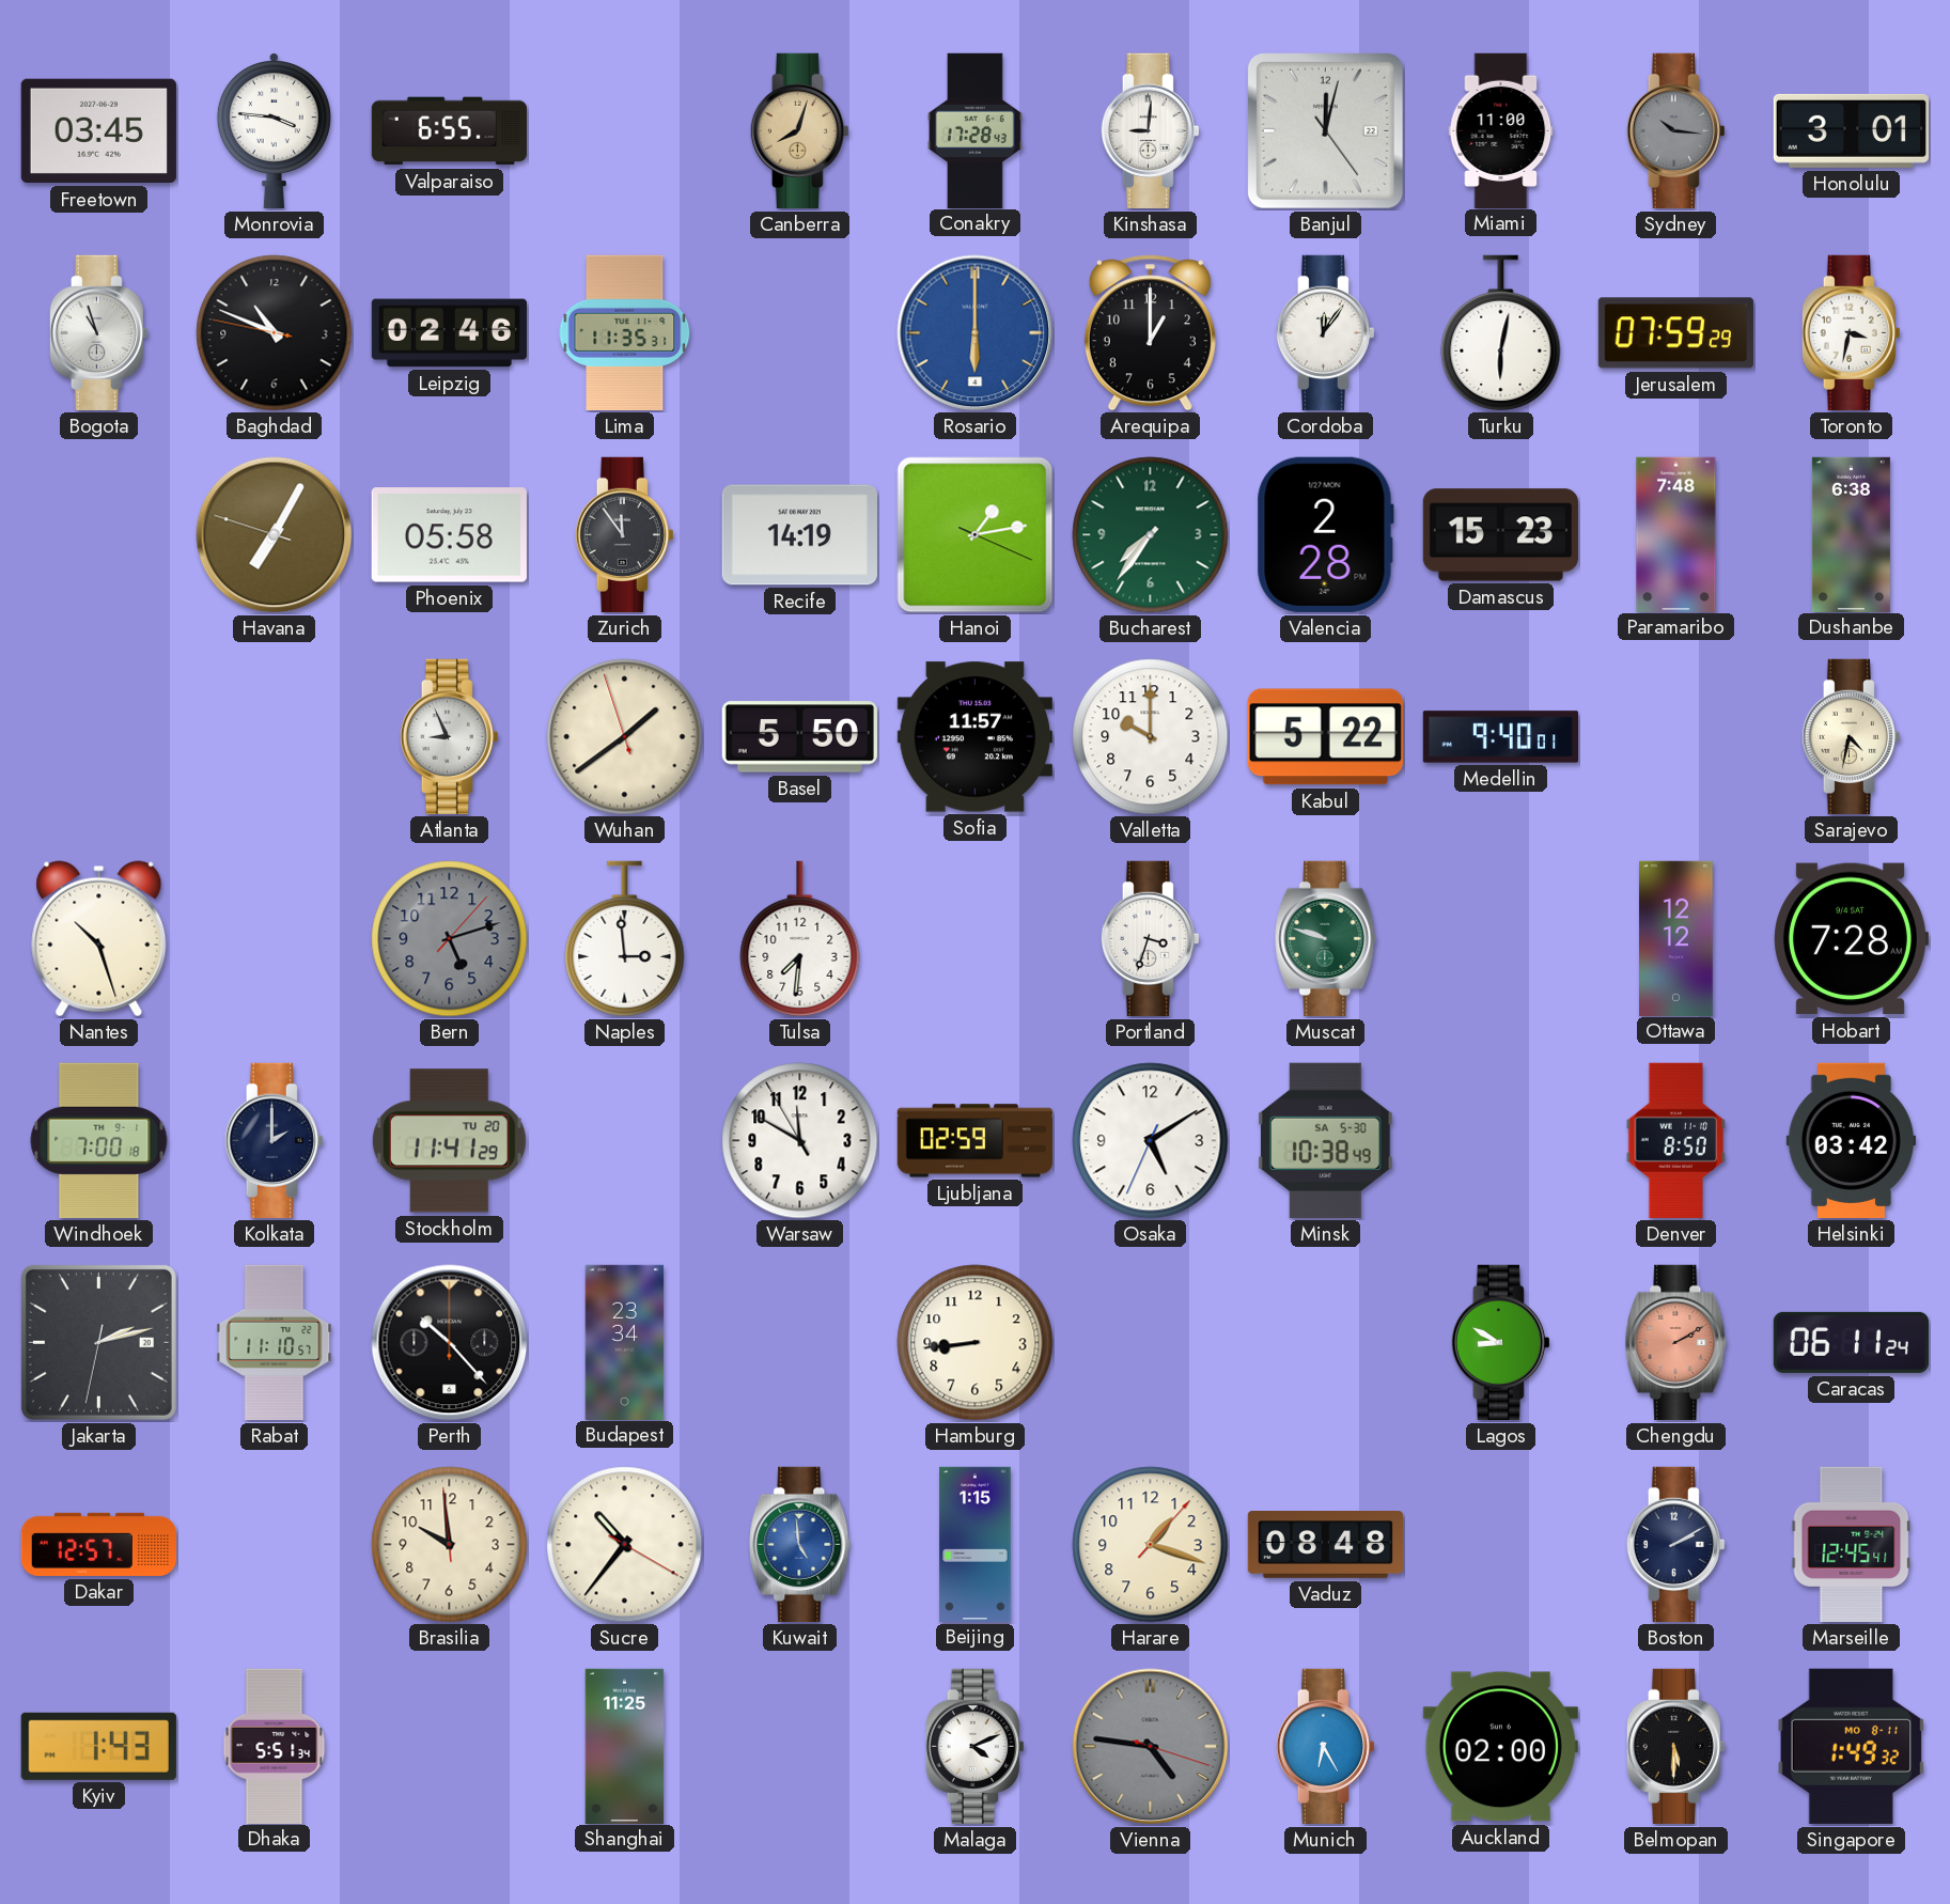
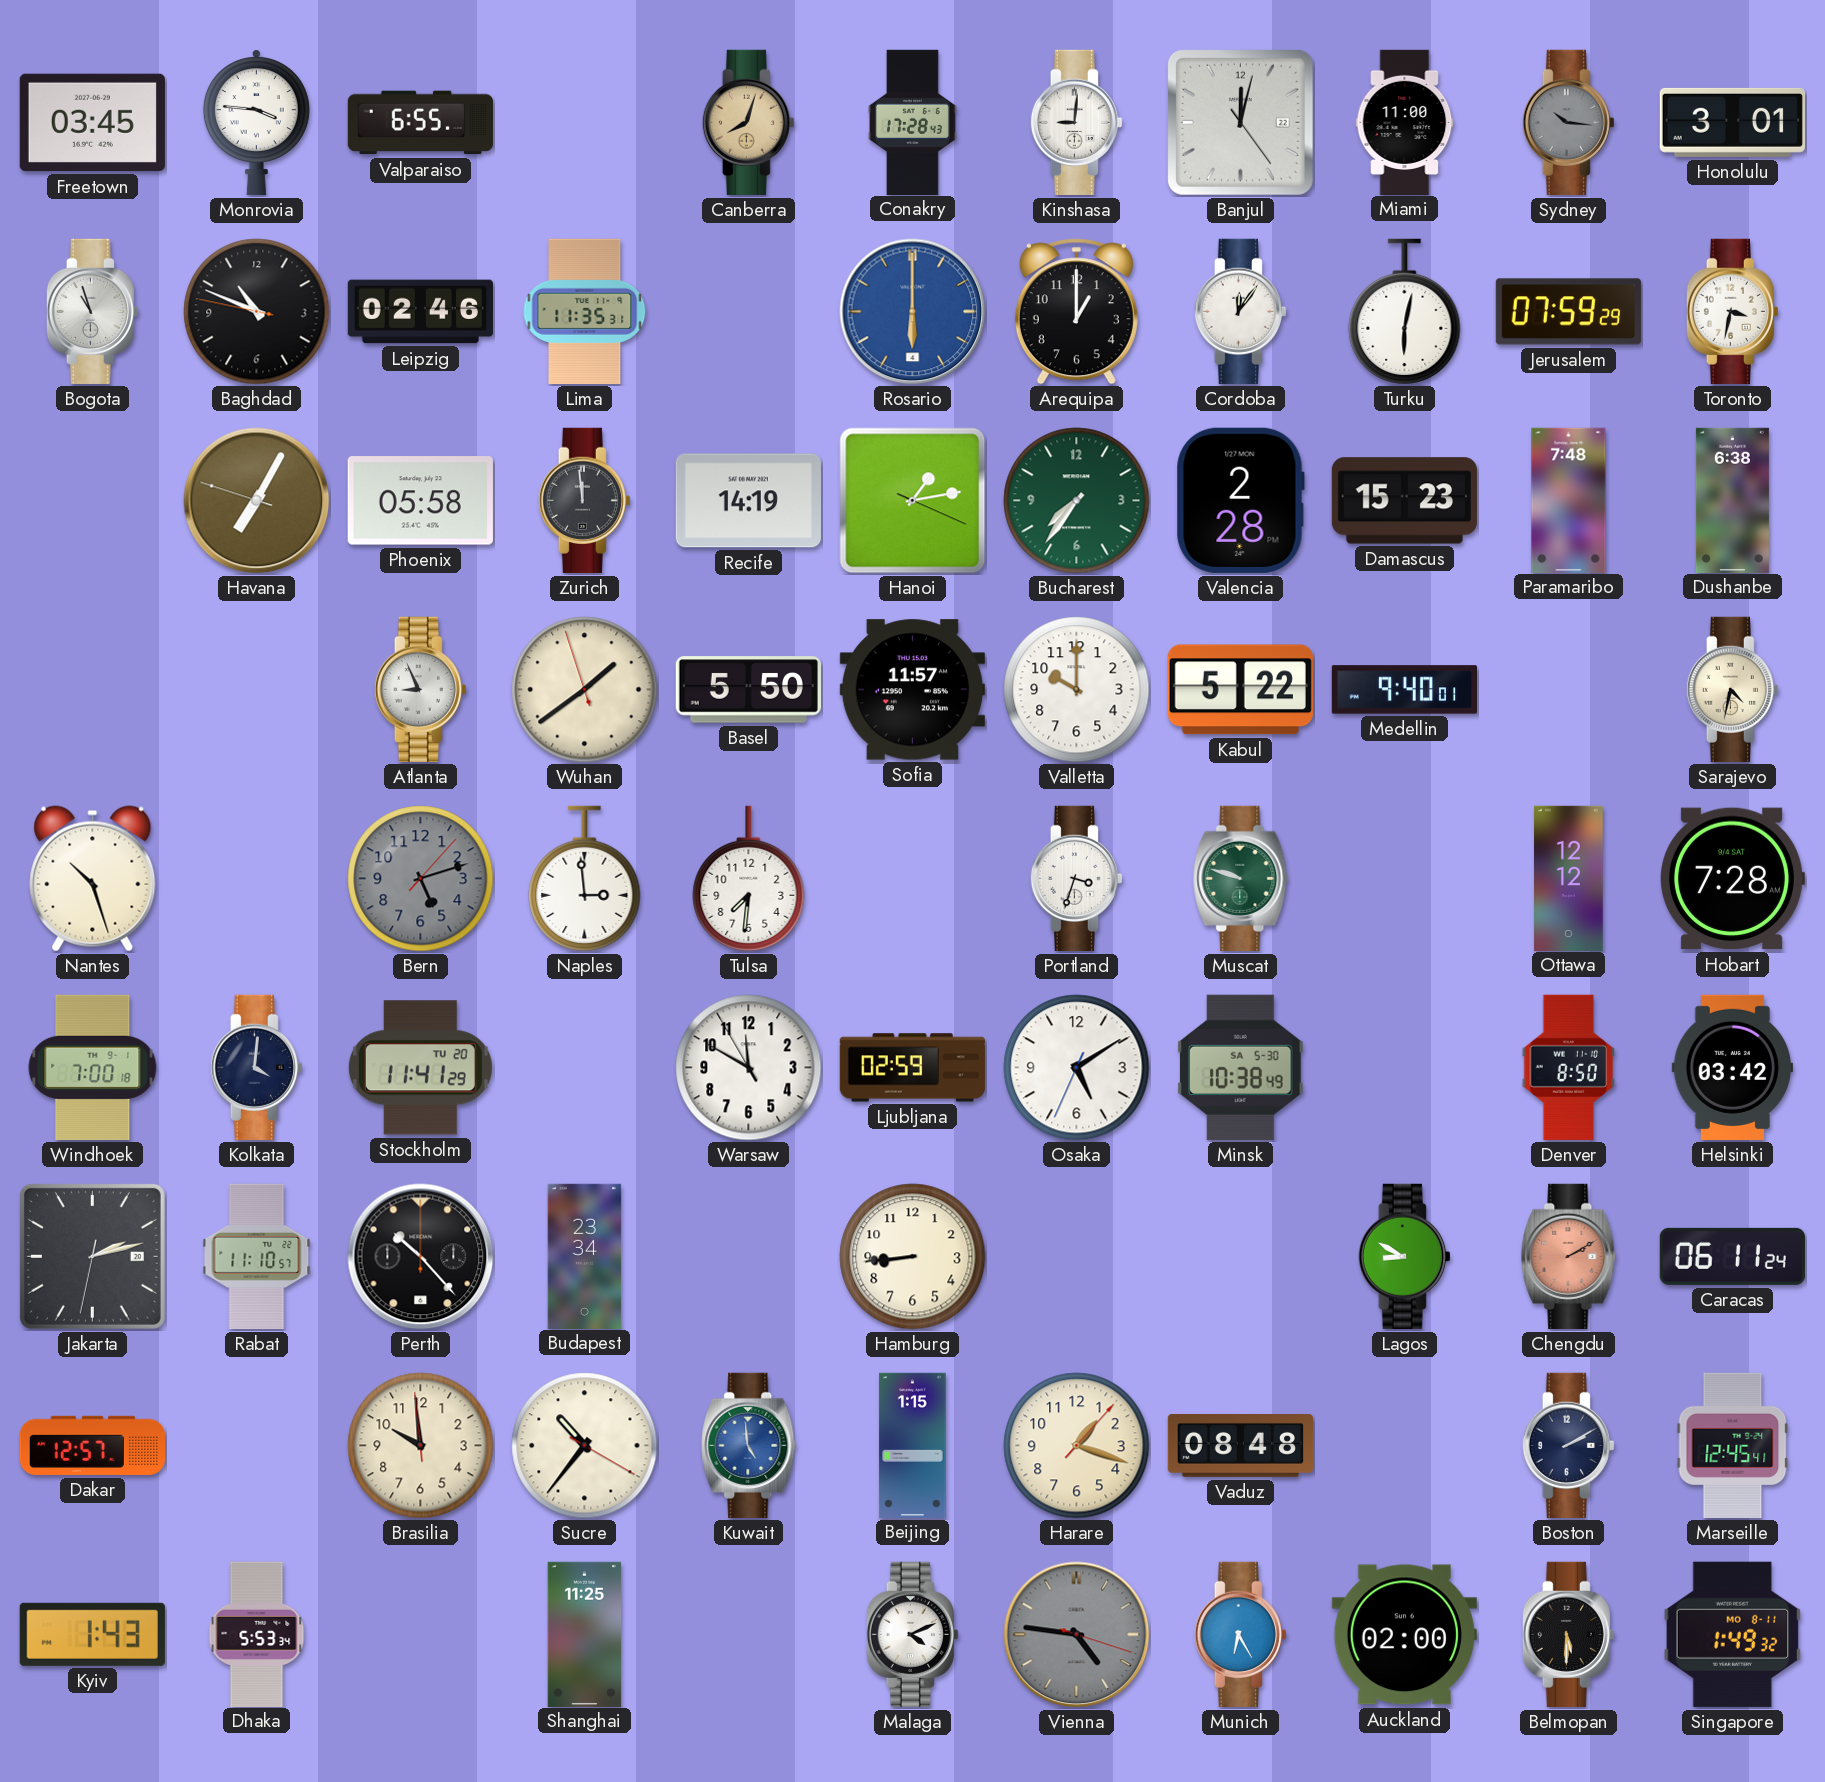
Zurich: 11:54 -> 11:59
Kolkata: 2:00 -> 4:01
Dhaka: 5:51 -> 5:53
